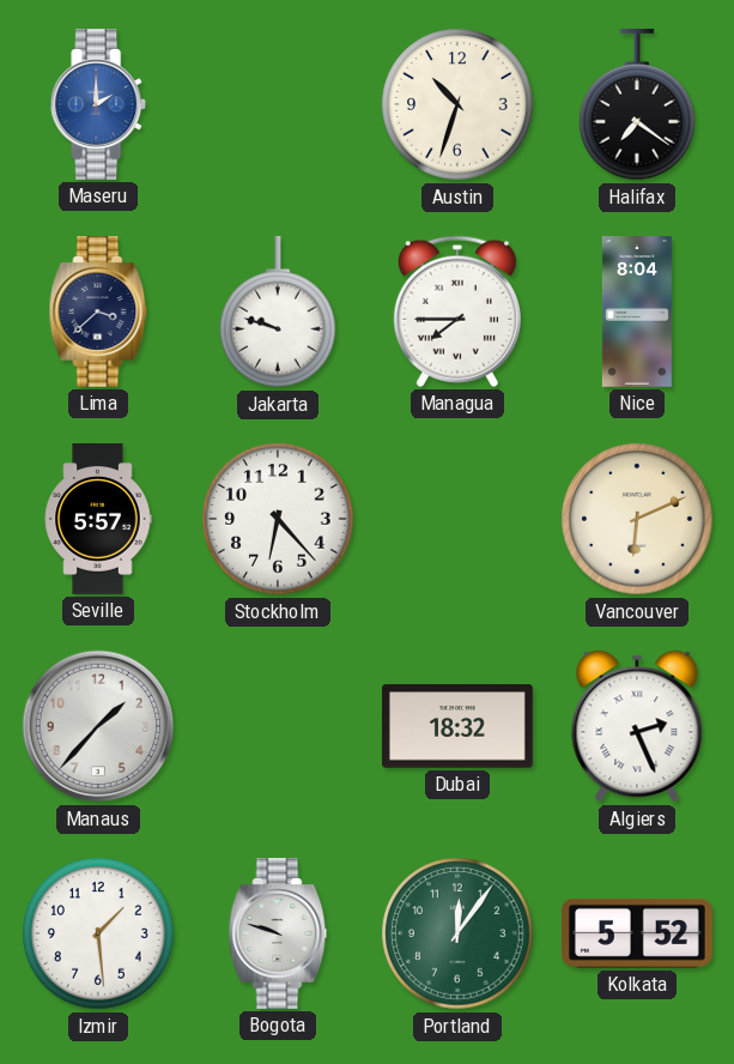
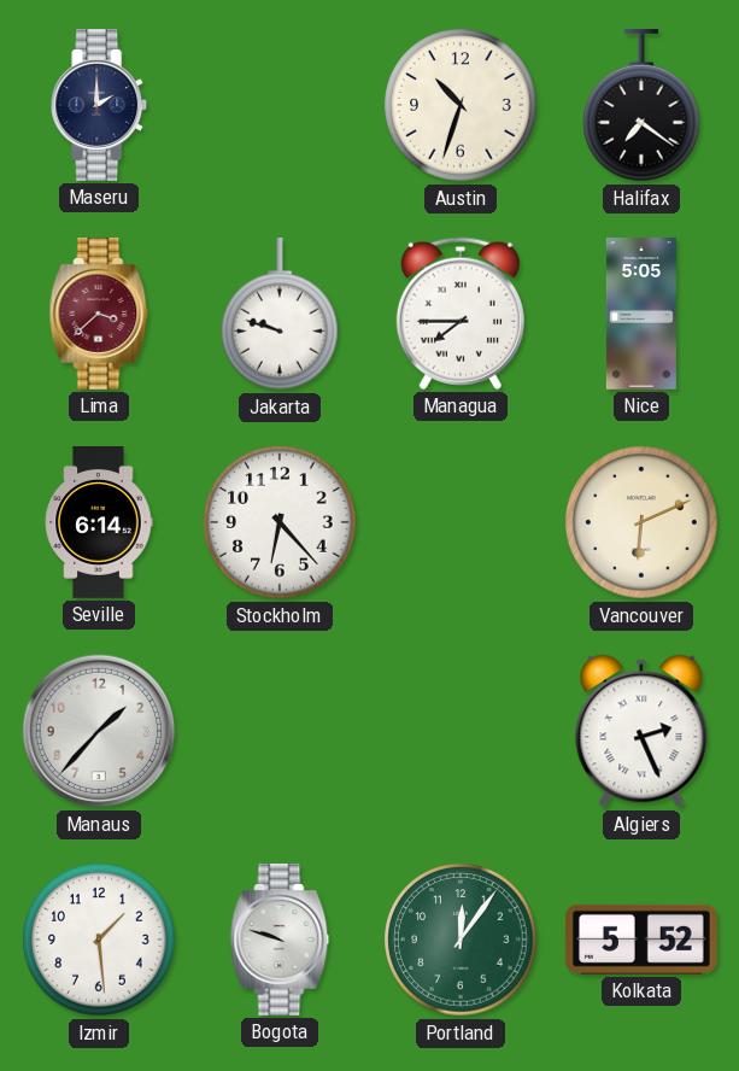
Maseru dial: blue -> navy
Lima dial: navy -> burgundy
Nice: 8:04 -> 5:05
Seville: 5:57 -> 6:14
Dubai: 18:32 -> none
